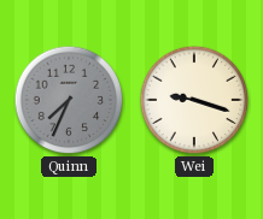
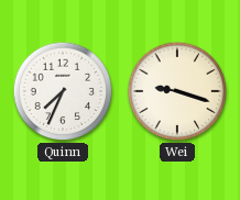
Quinn dial: grey -> white
